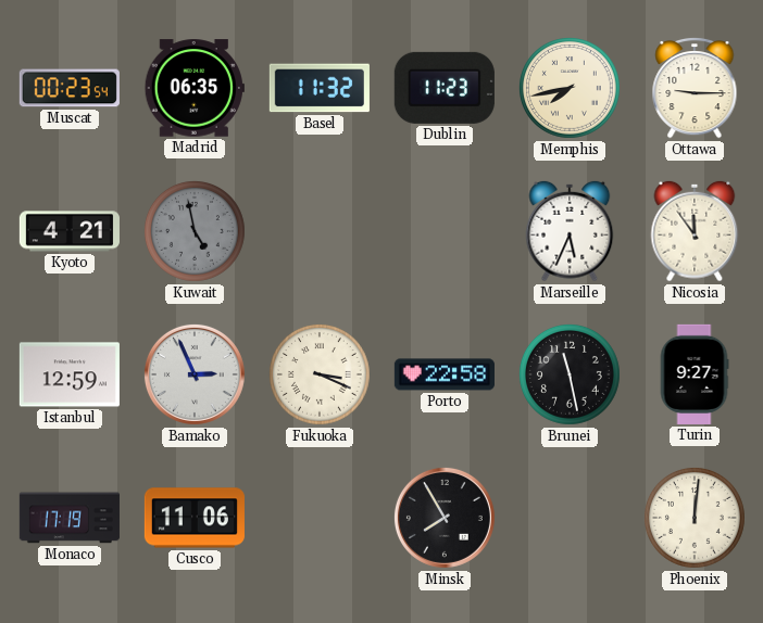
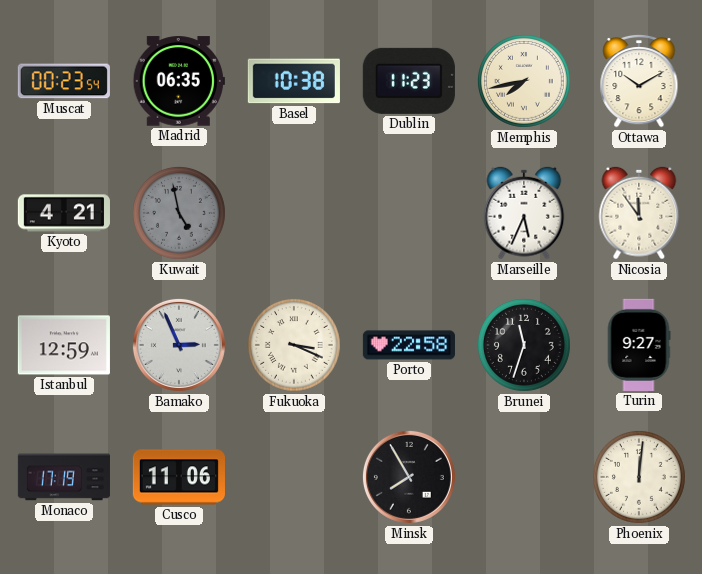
Basel: 11:32 -> 10:38
Ottawa: 9:15 -> 10:10
Brunei: 11:28 -> 11:33
